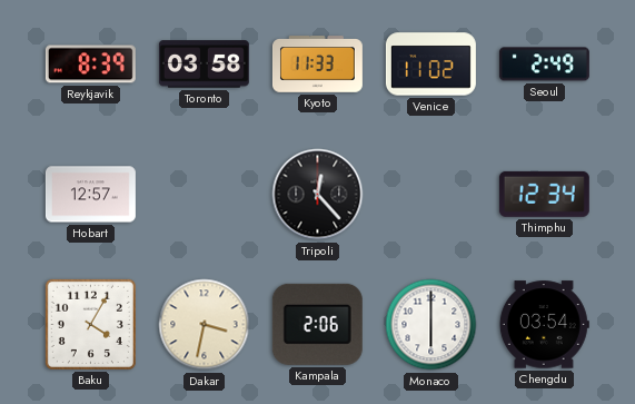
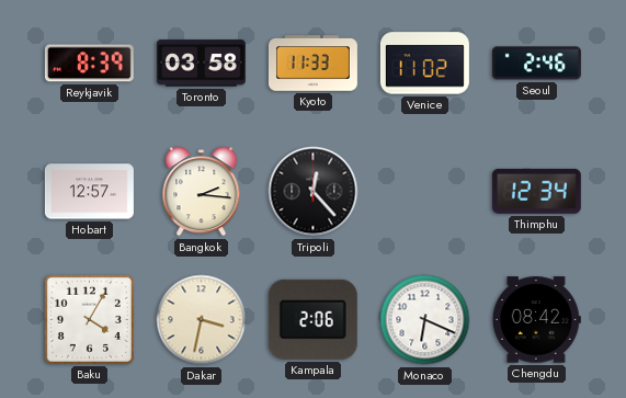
Seoul: 2:49 -> 2:46
Bangkok: none -> 2:16
Monaco: 6:00 -> 6:19
Chengdu: 03:54 -> 08:42
